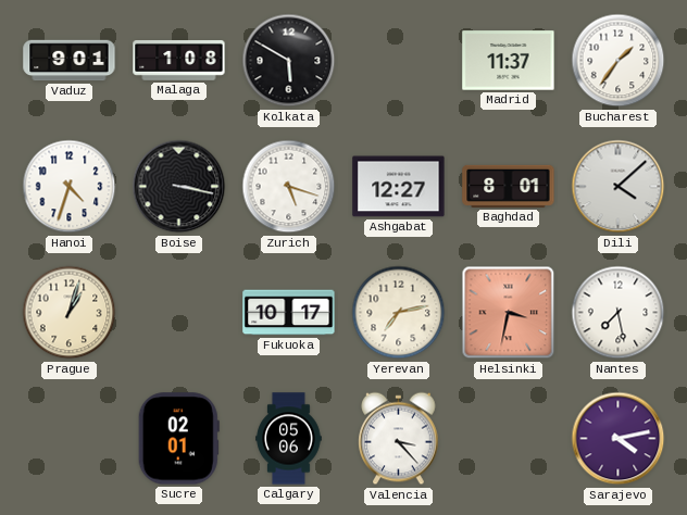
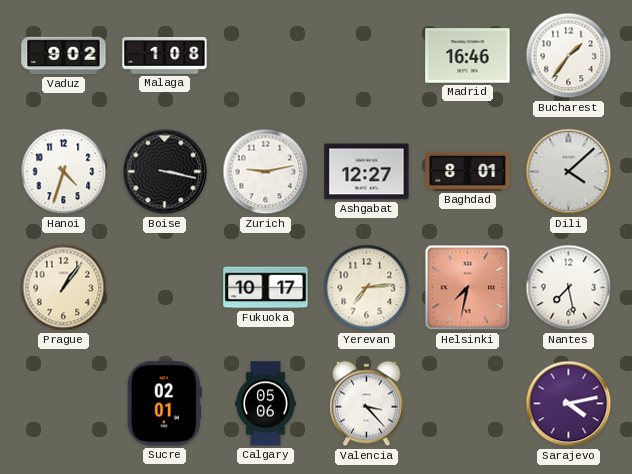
Vaduz: 9:01 -> 9:02
Kolkata: 5:50 -> none
Madrid: 11:37 -> 16:46
Zurich: 5:18 -> 9:13
Prague: 1:03 -> 1:06
Yerevan: 7:13 -> 7:14
Helsinki: 3:32 -> 7:32
